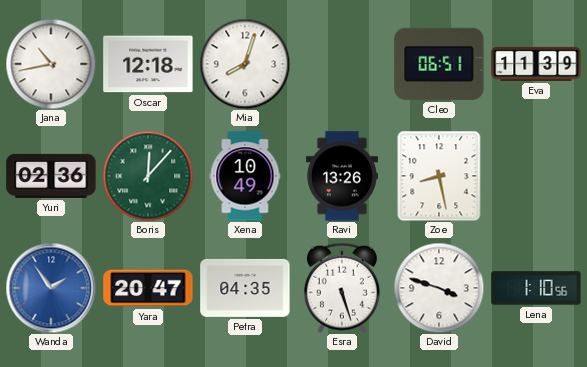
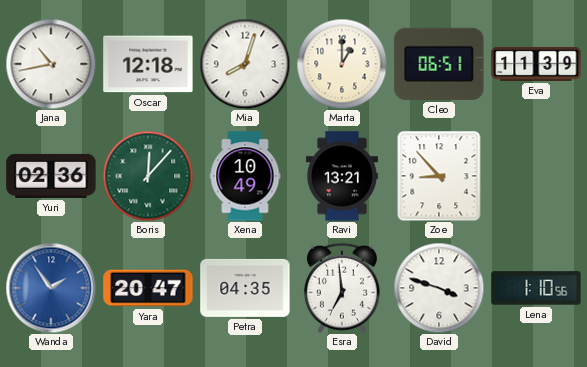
Marta: none -> 1:00
Ravi: 13:26 -> 13:21
Zoe: 8:28 -> 8:53
Esra: 5:27 -> 6:59
